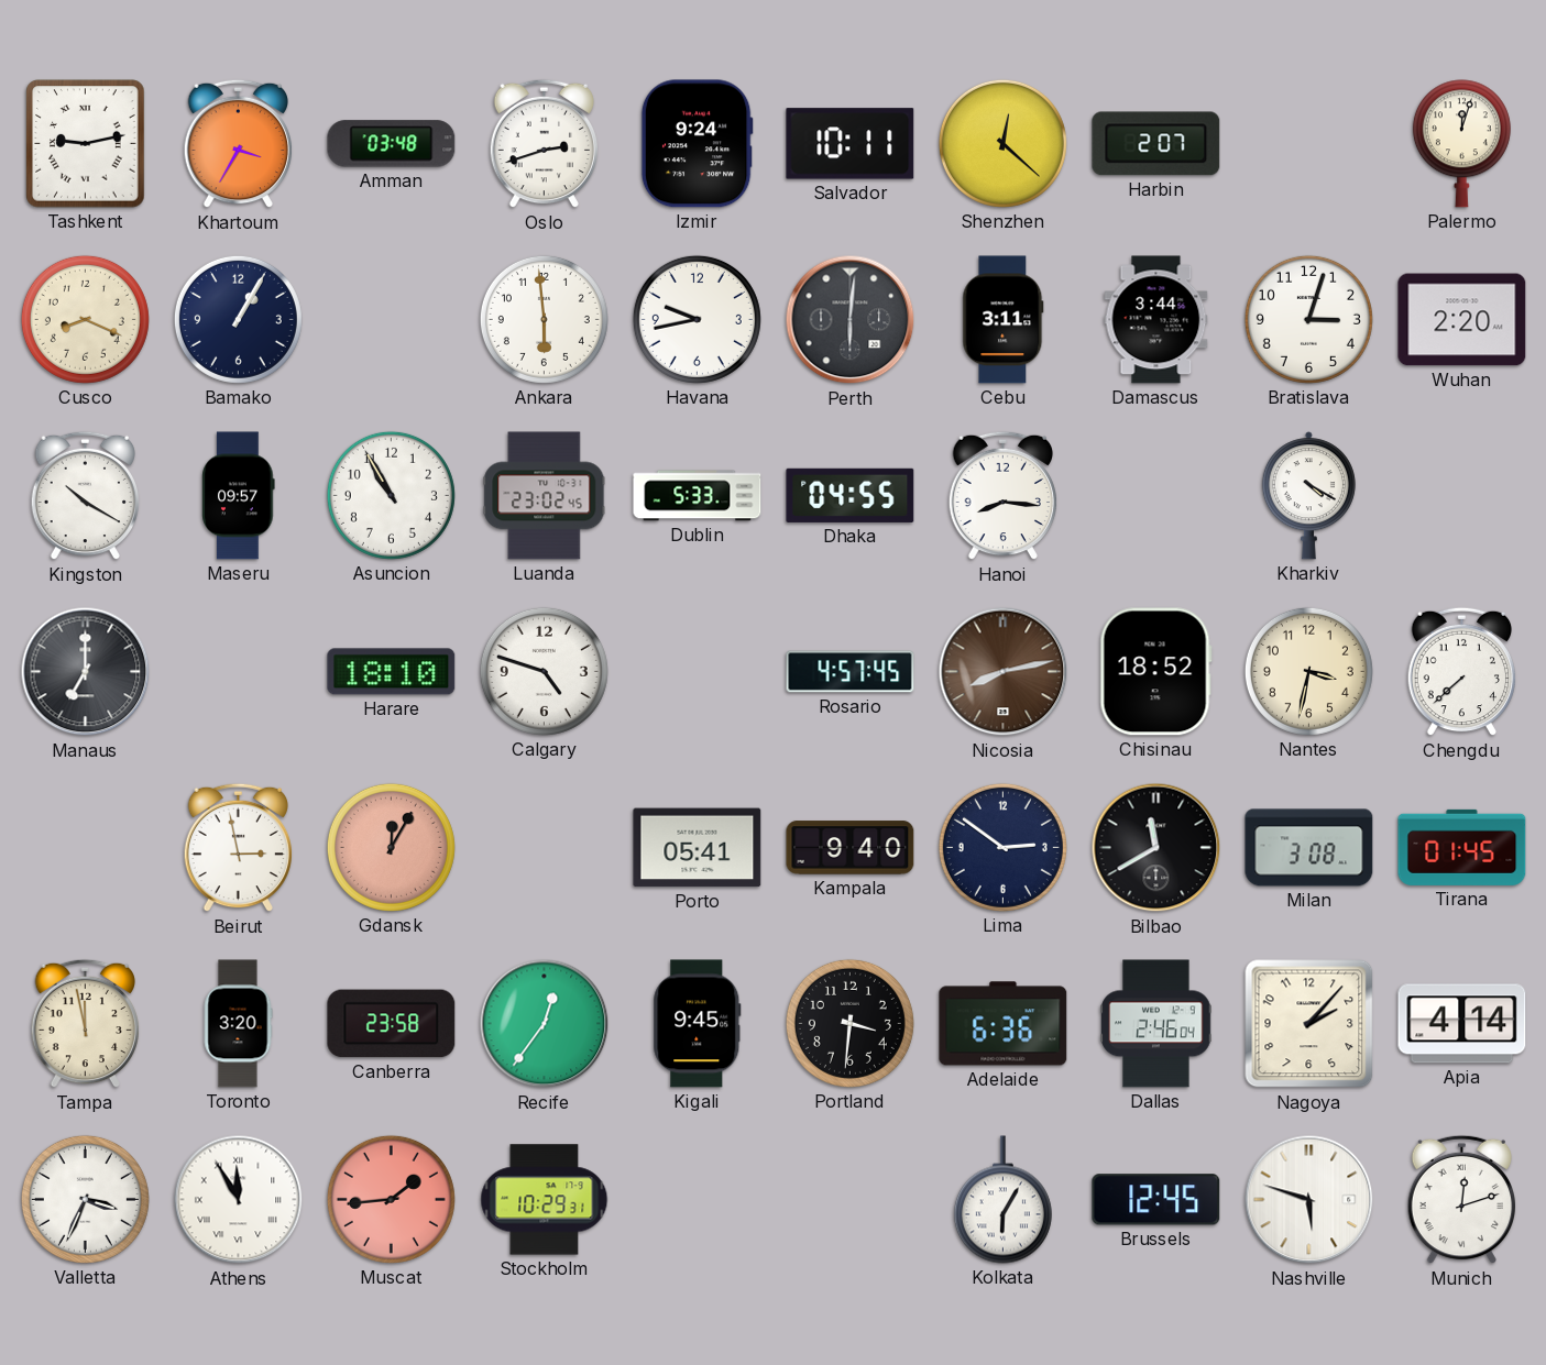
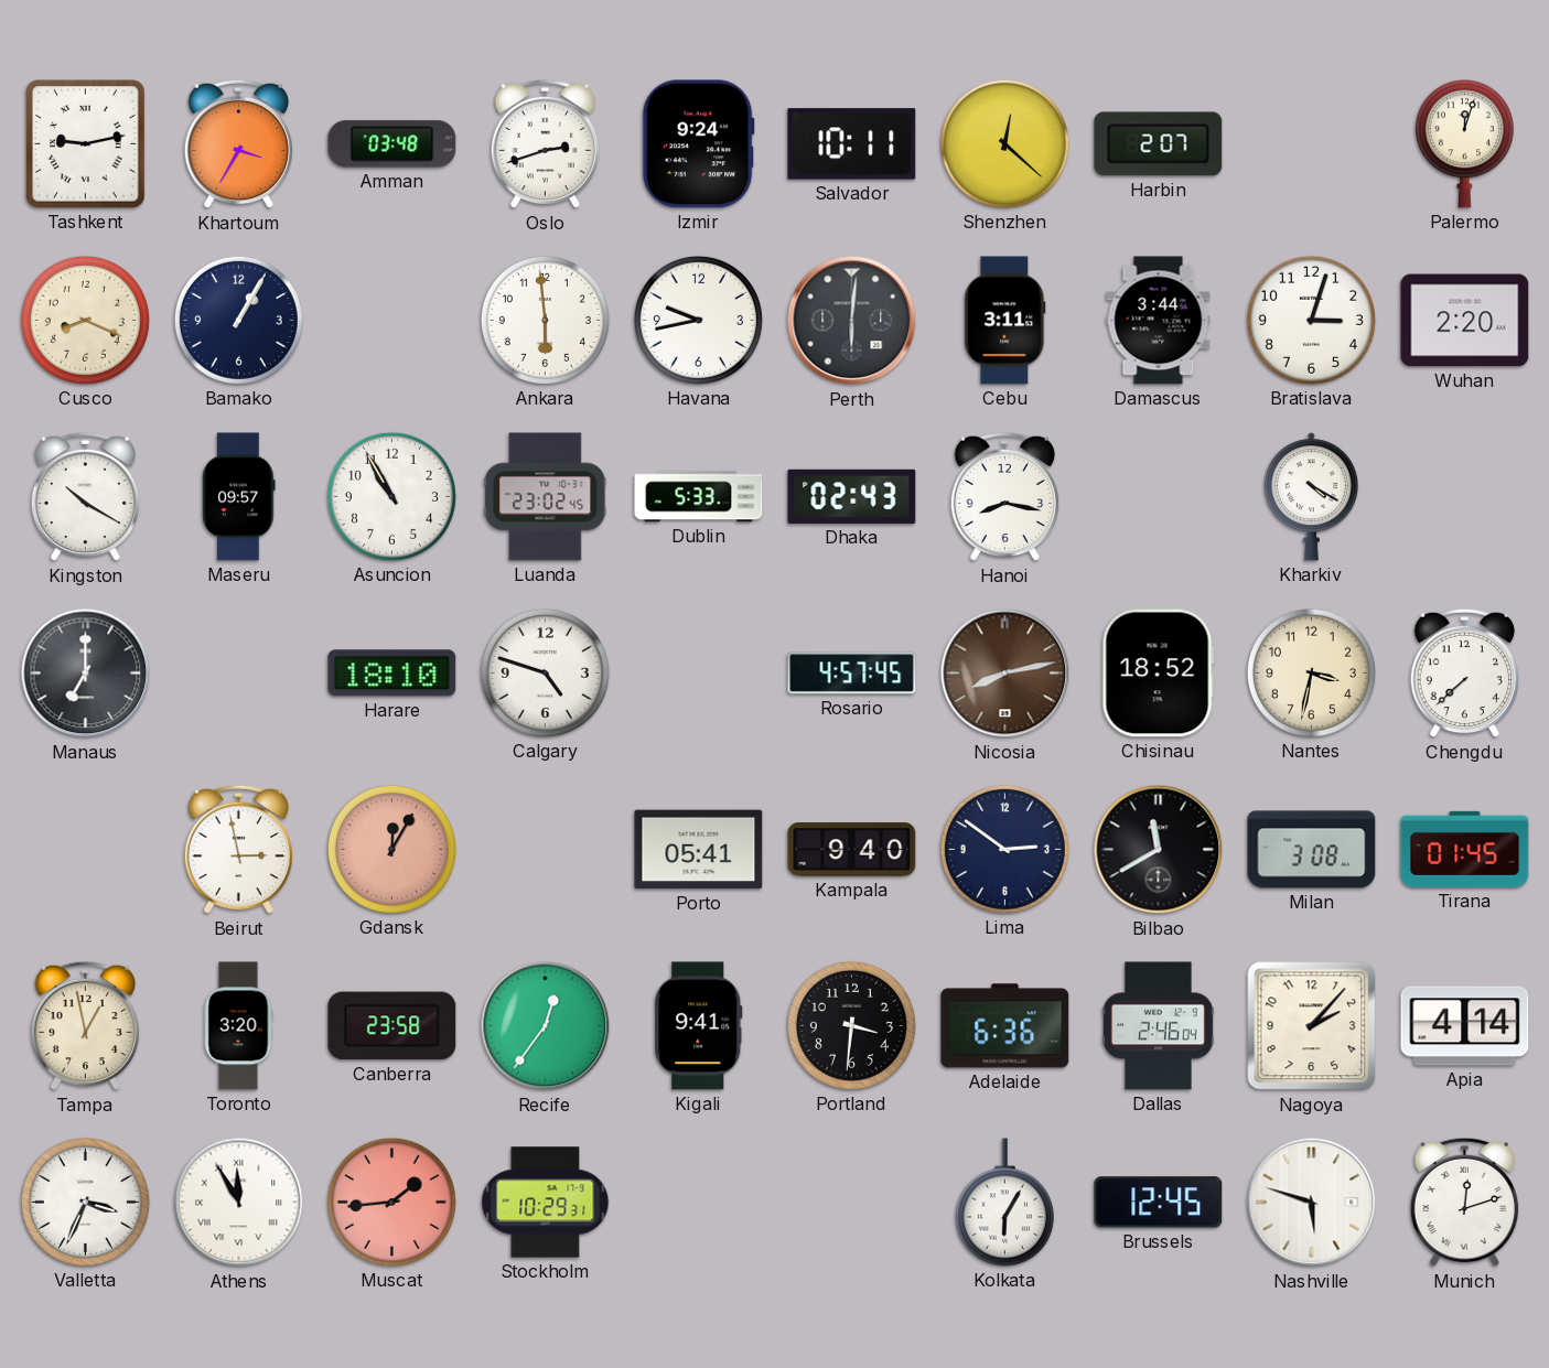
Dhaka: 04:55 -> 02:43
Hanoi: 8:16 -> 8:17
Tampa: 11:58 -> 12:58
Kigali: 9:45 -> 9:41
